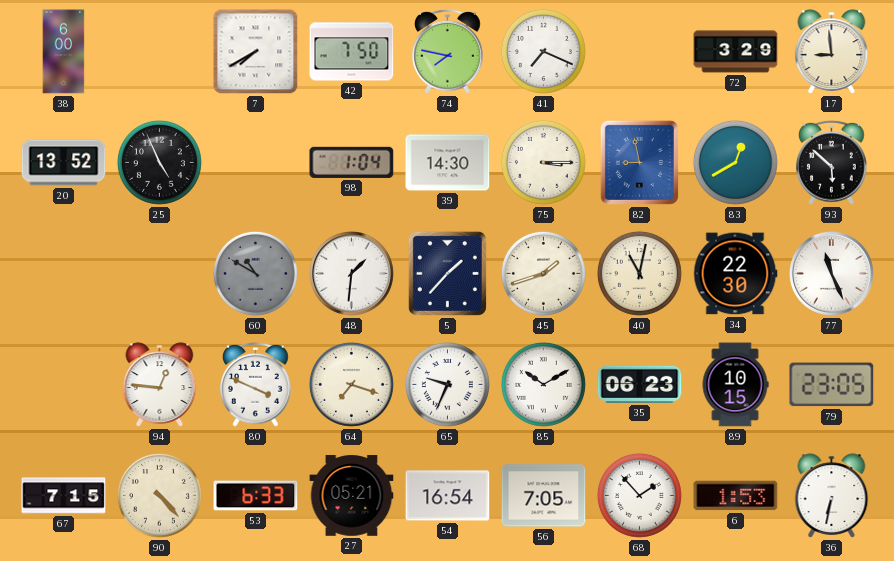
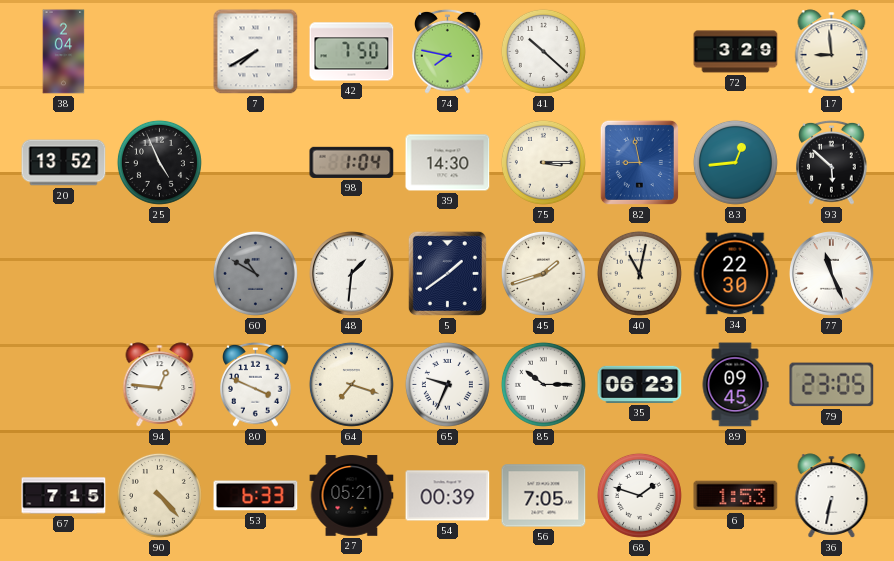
38: 6:00 -> 2:04
41: 7:19 -> 10:22
83: 12:40 -> 12:44
5: 1:37 -> 1:39
85: 10:10 -> 10:15
89: 10:15 -> 09:45
54: 16:54 -> 00:39
68: 1:53 -> 1:48
